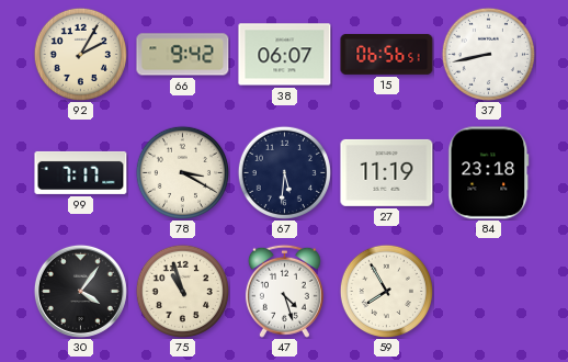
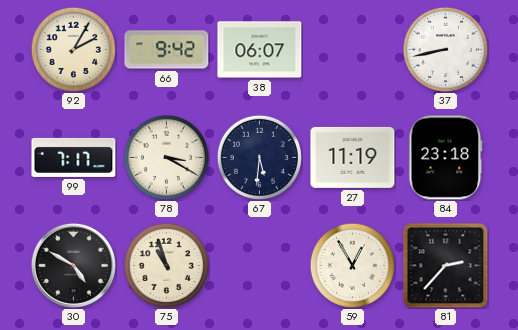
15: 06:56 -> none
30: 4:06 -> 4:50
47: 4:27 -> none
59: 7:55 -> 12:55
81: none -> 2:37
